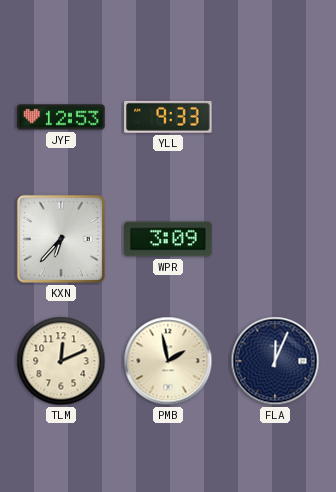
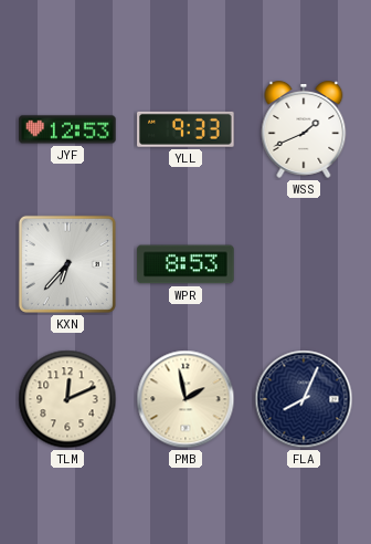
WSS: none -> 1:41
WPR: 3:09 -> 8:53
FLA: 12:04 -> 8:04
